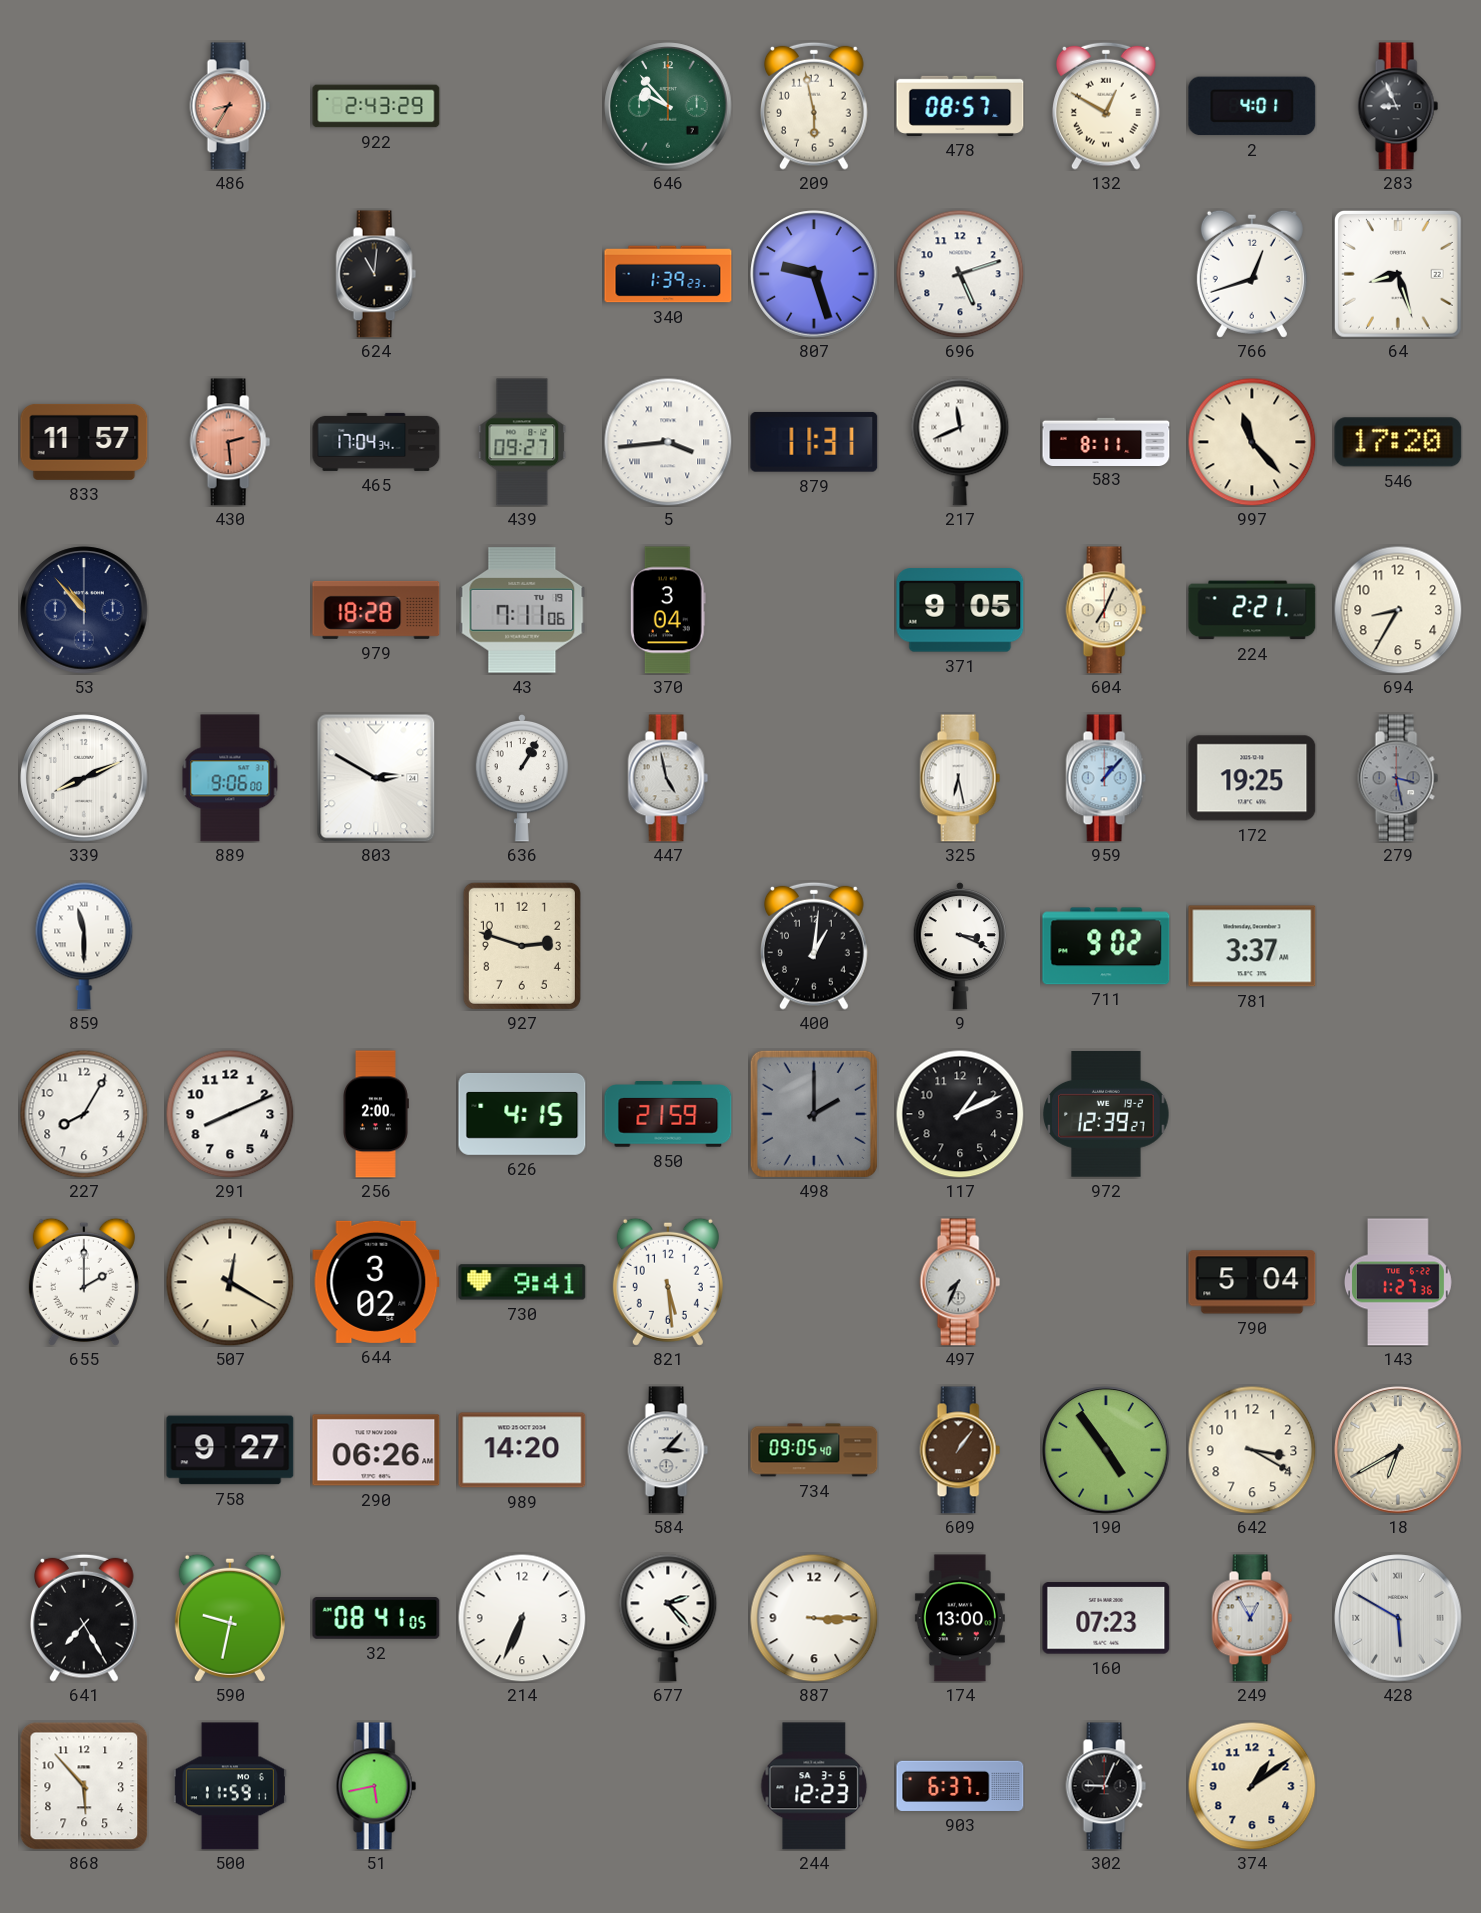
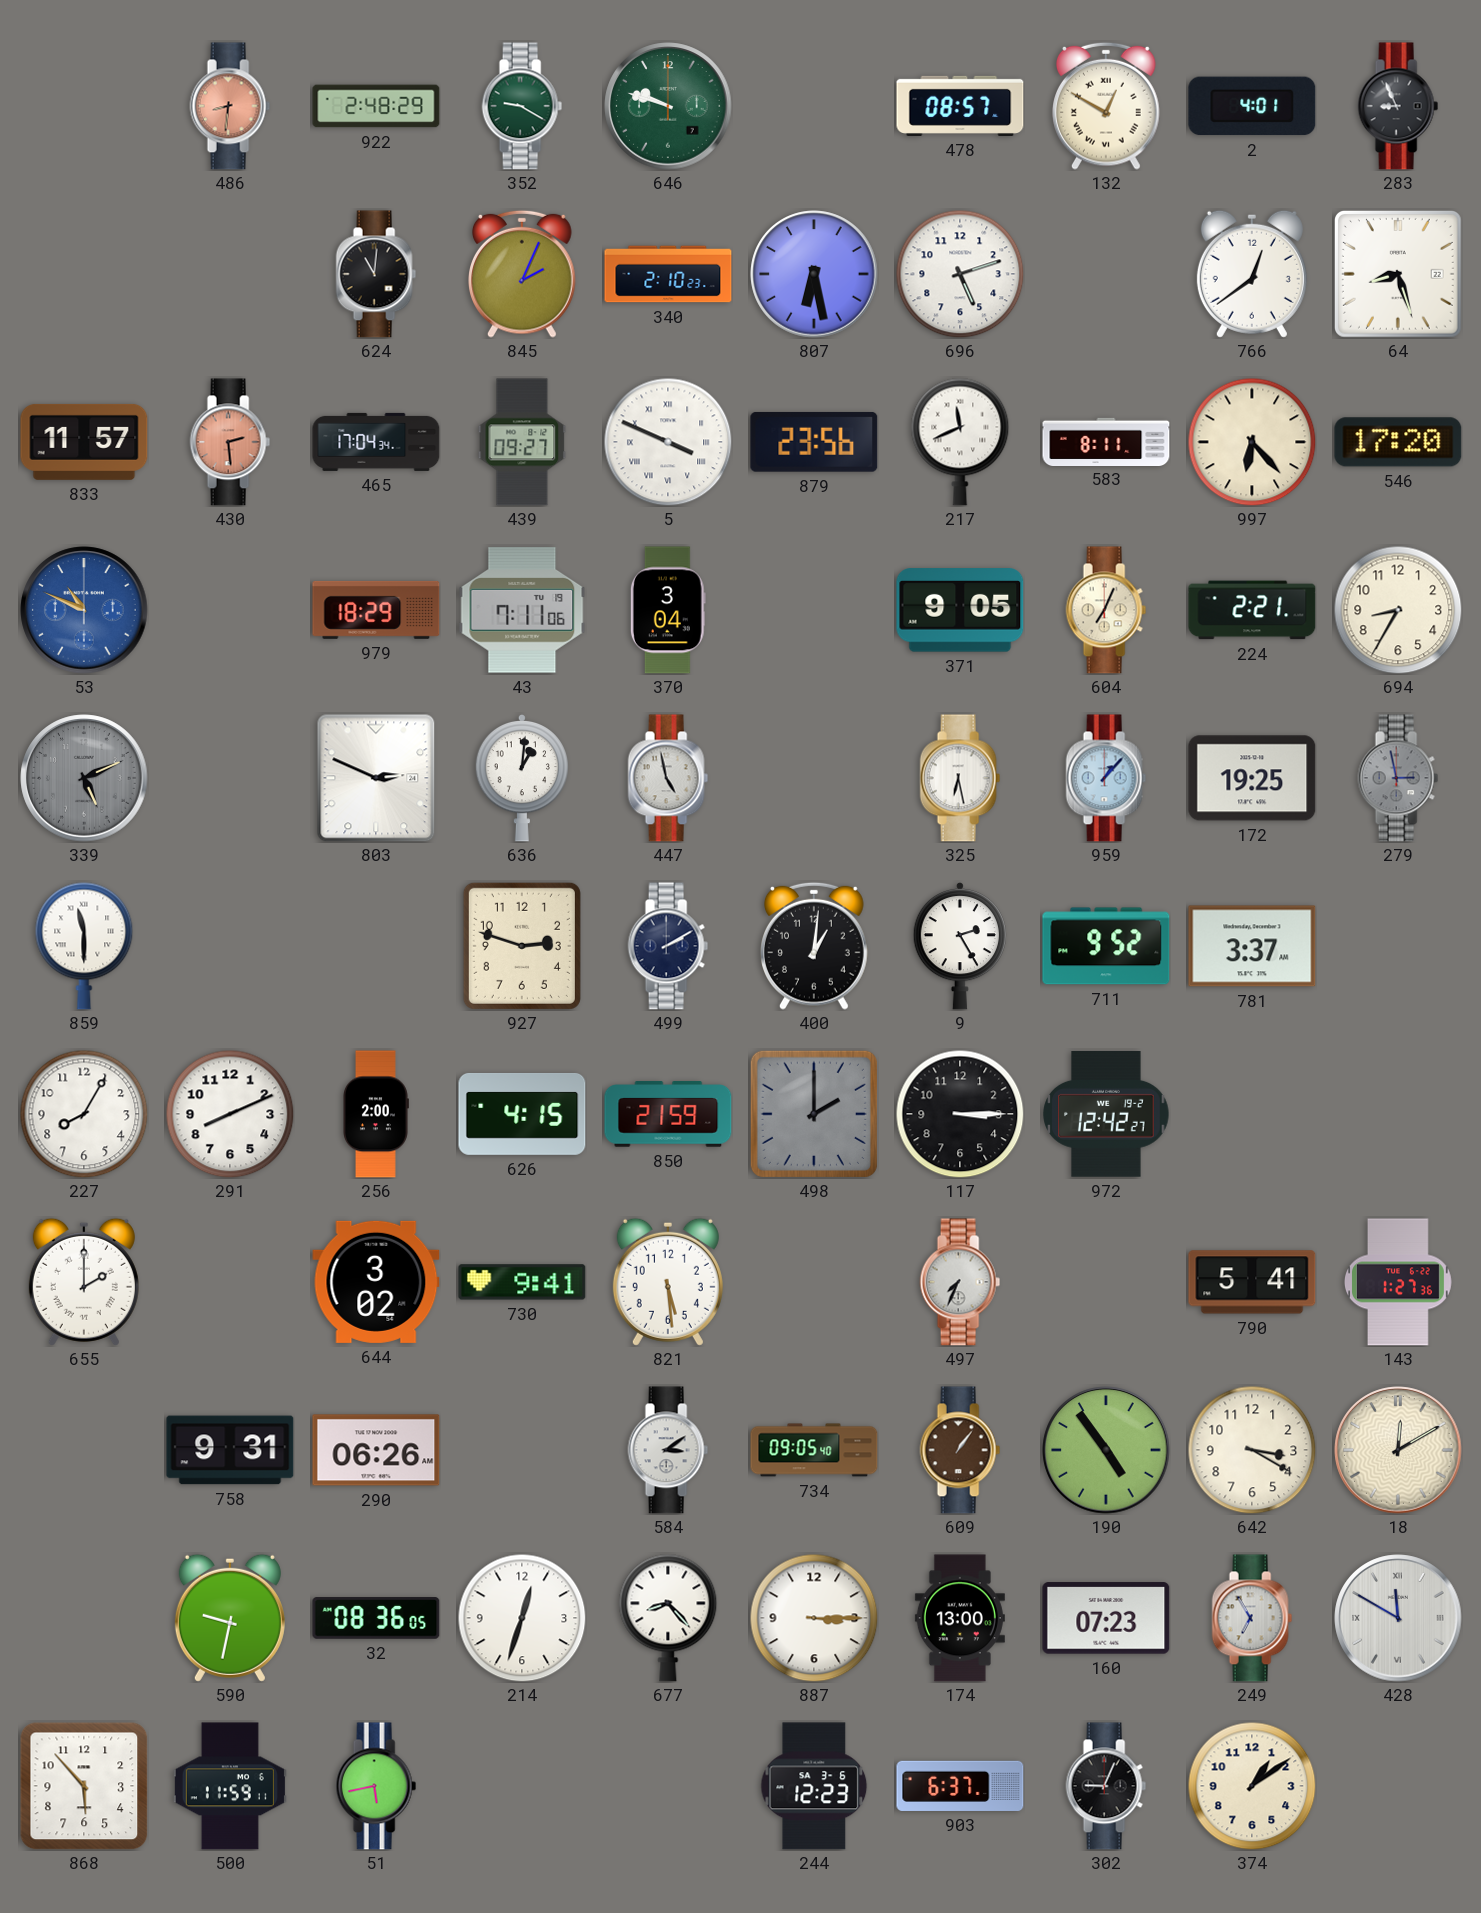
486: 8:35 -> 8:31
922: 2:43 -> 2:48
352: none -> 9:20
646: 9:53 -> 9:48
209: 5:58 -> none
845: none -> 2:04
340: 1:39 -> 2:10
807: 9:27 -> 6:28
766: 12:42 -> 12:39
5: 3:44 -> 3:49
879: 11:31 -> 23:56
997: 11:23 -> 6:23
53: 10:53 -> 10:49
53 dial: navy -> blue
979: 18:28 -> 18:29
339: 8:11 -> 5:11
339 dial: white -> grey
889: 9:06 -> none
803: 2:50 -> 2:49
636: 1:05 -> 1:01
279: 3:28 -> 2:58
499: none -> 2:10
9: 3:19 -> 2:25
711: 9:02 -> 9:52
117: 1:11 -> 3:15
972: 12:39 -> 12:42
507: 12:20 -> none
790: 5:04 -> 5:41
758: 9:27 -> 9:31
989: 14:20 -> none
584: 3:07 -> 3:09
18: 6:40 -> 12:10
641: 7:25 -> none
32: 08:41 -> 08:36
214: 6:34 -> 12:33
677: 2:23 -> 8:23
249: 12:55 -> 6:55
428: 5:50 -> 11:50
